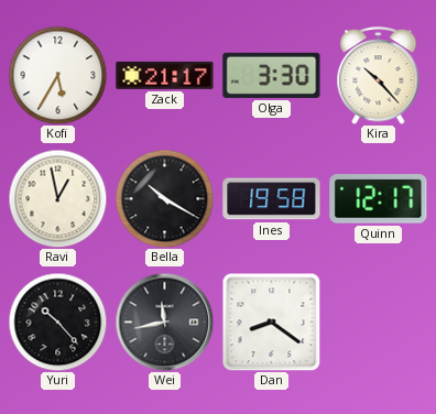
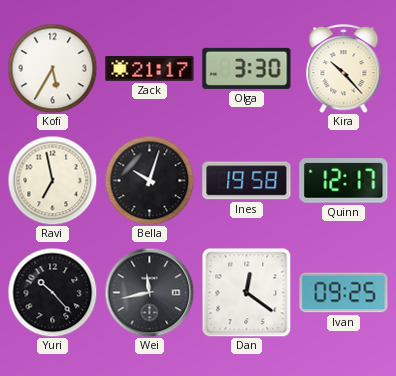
Ravi: 12:58 -> 6:58
Bella: 10:20 -> 10:03
Dan: 8:21 -> 12:21
Ivan: none -> 09:25
